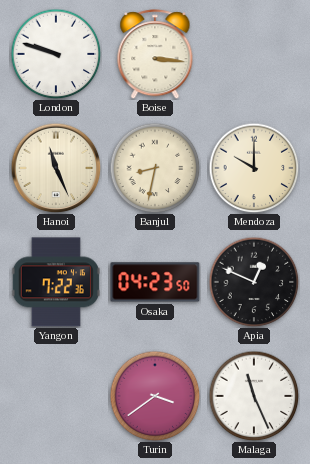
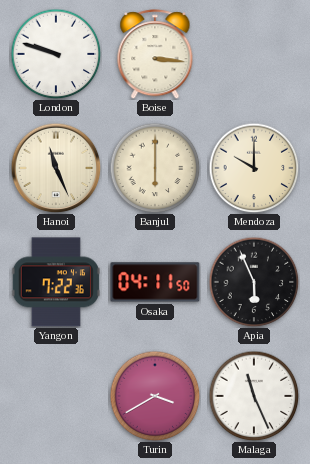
Banjul: 8:32 -> 6:00
Osaka: 04:23 -> 04:11
Apia: 12:49 -> 5:56
Turin: 3:39 -> 3:40
